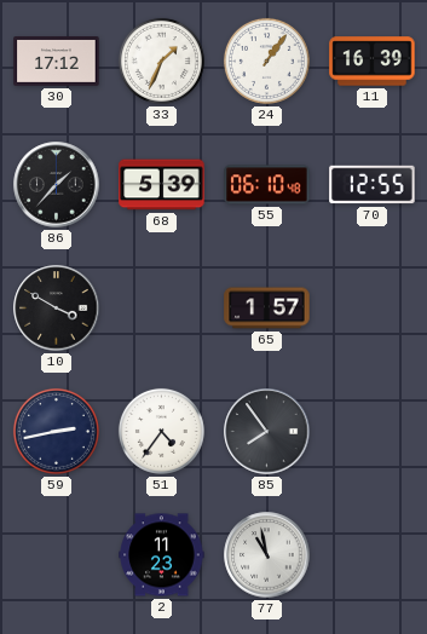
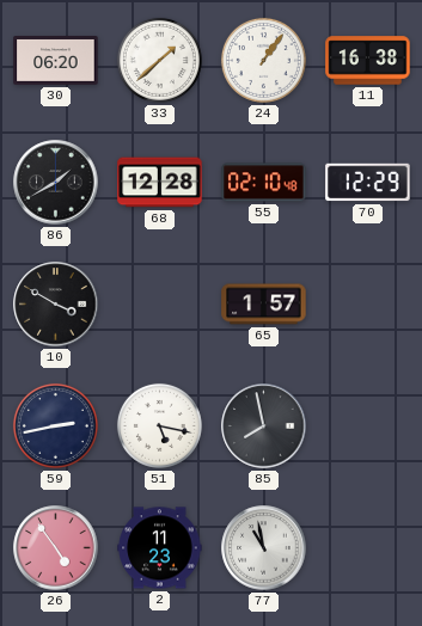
30: 17:12 -> 06:20
33: 1:34 -> 1:38
11: 16:39 -> 16:38
86: 1:37 -> 1:40
68: 5:39 -> 12:28
55: 06:10 -> 02:10
70: 12:55 -> 12:29
51: 4:36 -> 5:17
85: 7:54 -> 7:58
26: none -> 4:54
